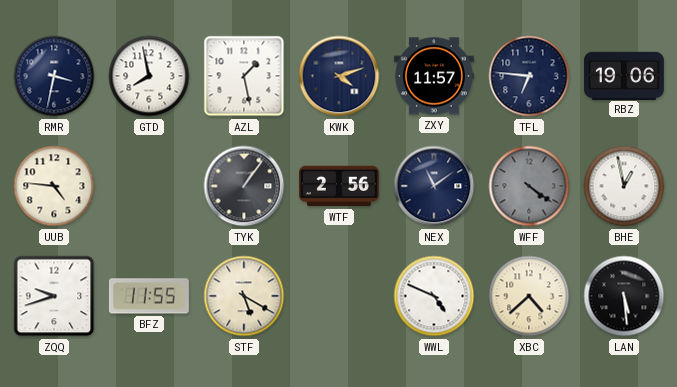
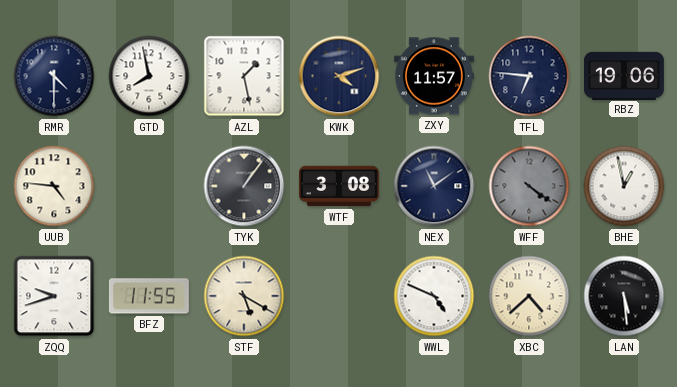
RMR: 3:32 -> 4:30
WTF: 2:56 -> 3:08
